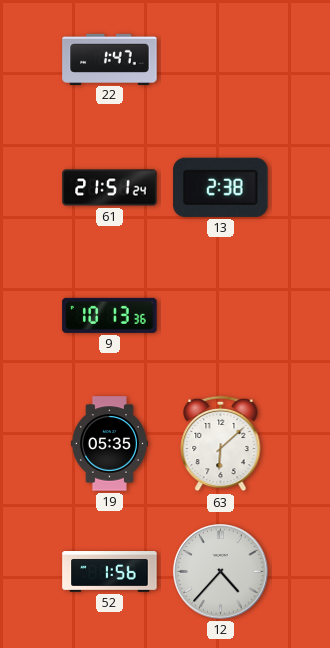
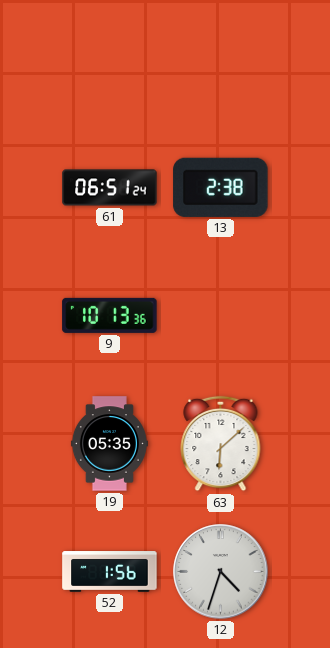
22: 1:47 -> none
61: 21:51 -> 06:51
12: 4:37 -> 4:33
